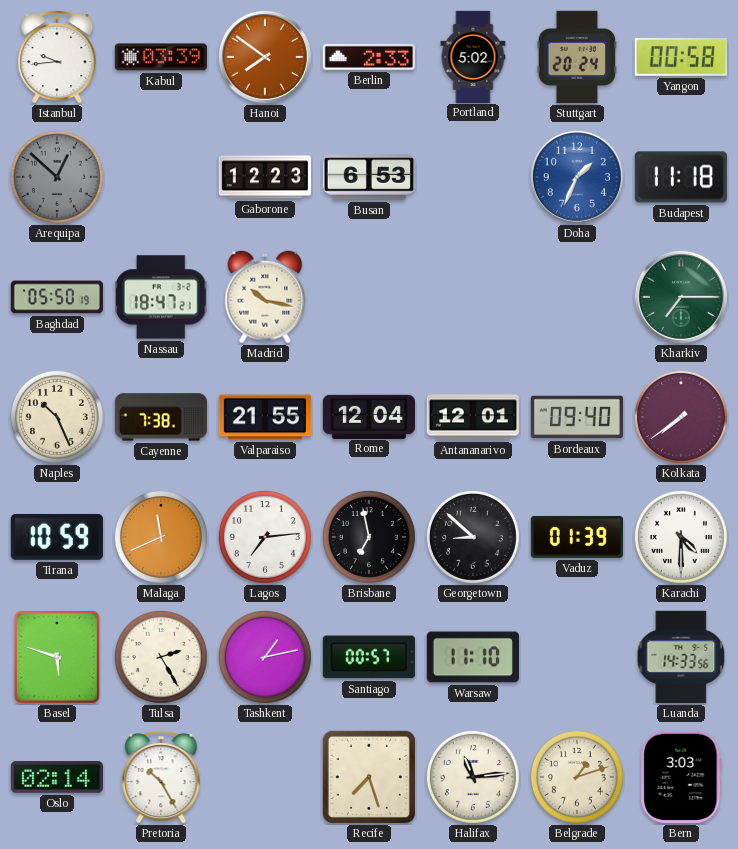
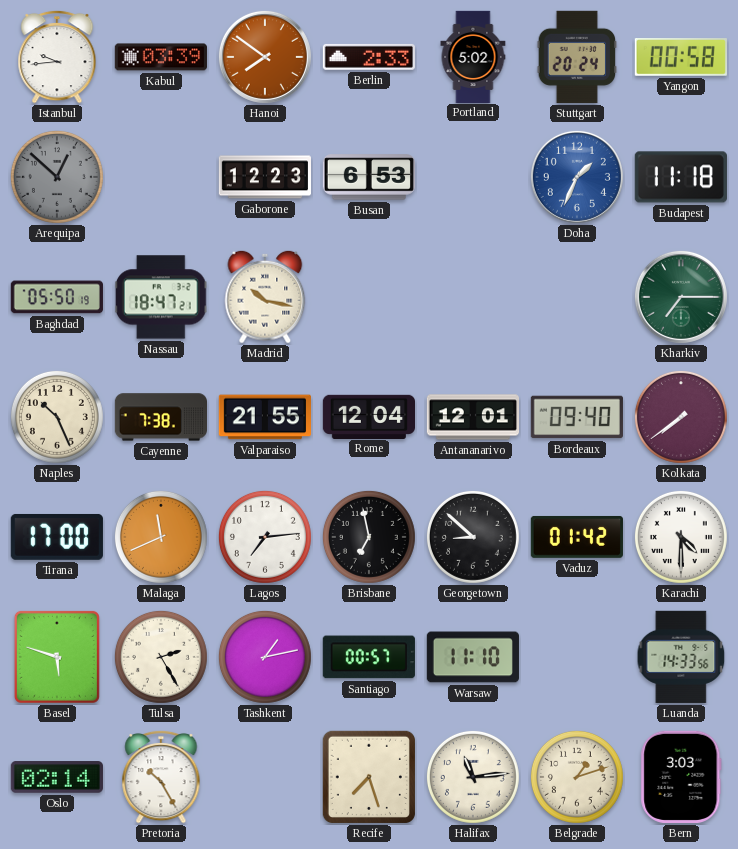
Tirana: 10:59 -> 17:00
Vaduz: 01:39 -> 01:42
